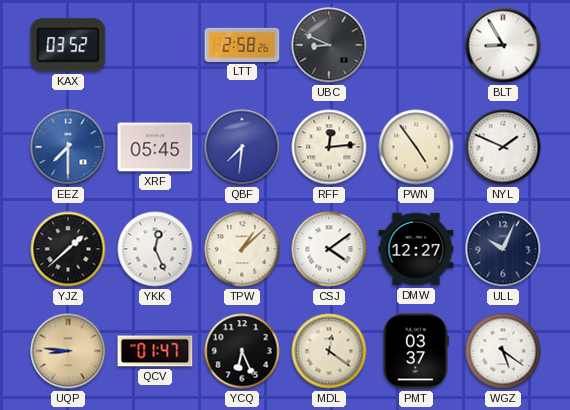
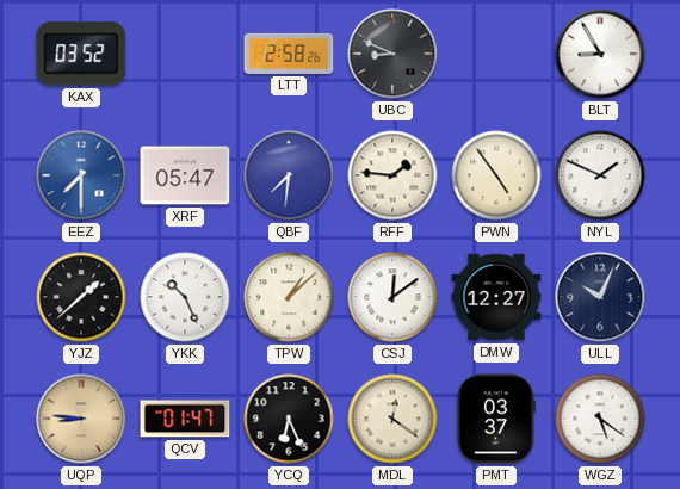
XRF: 05:45 -> 05:47
RFF: 12:14 -> 1:46
YKK: 12:26 -> 10:26
CSJ: 4:09 -> 12:09
